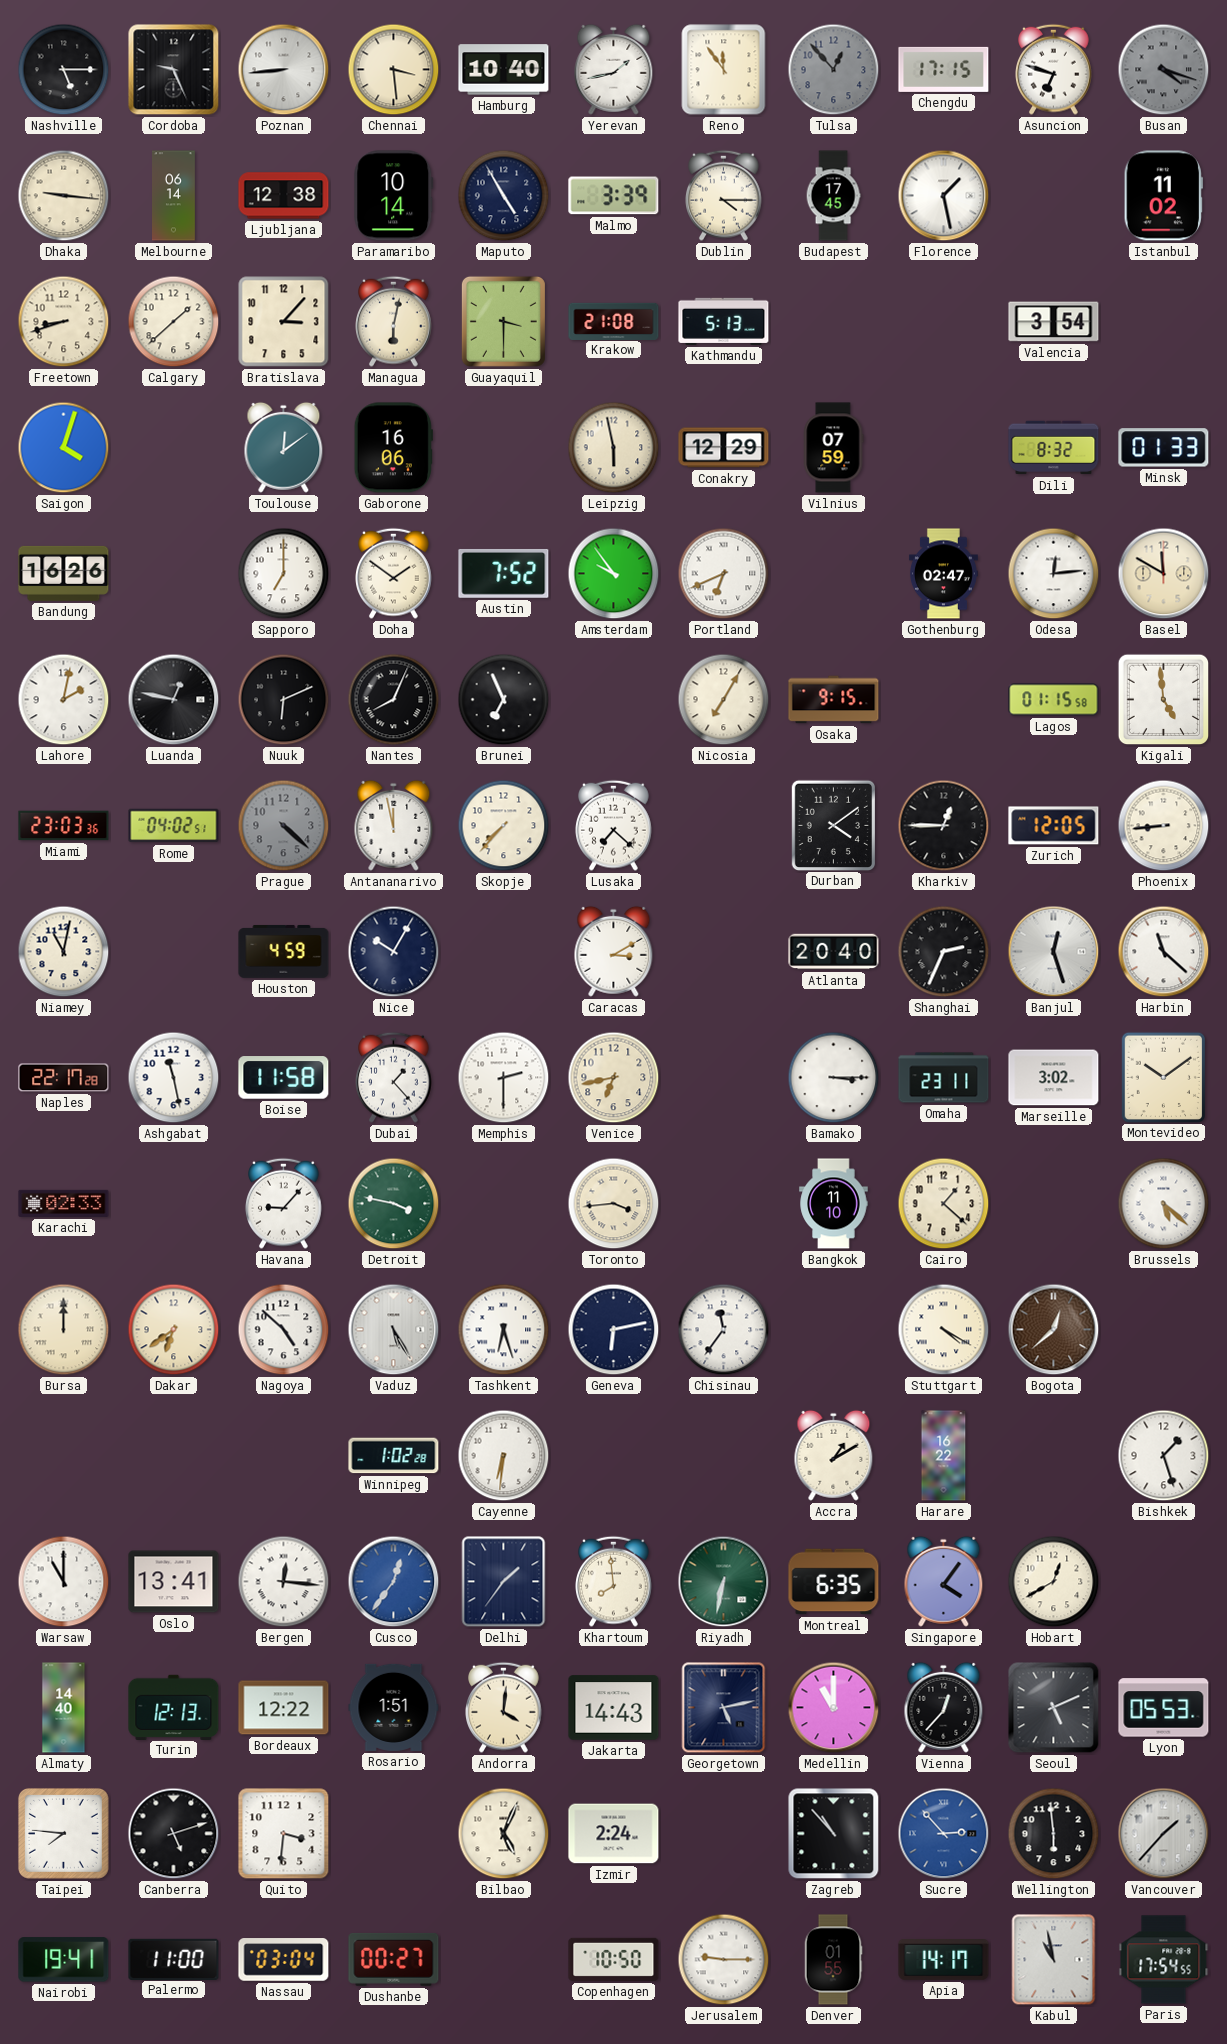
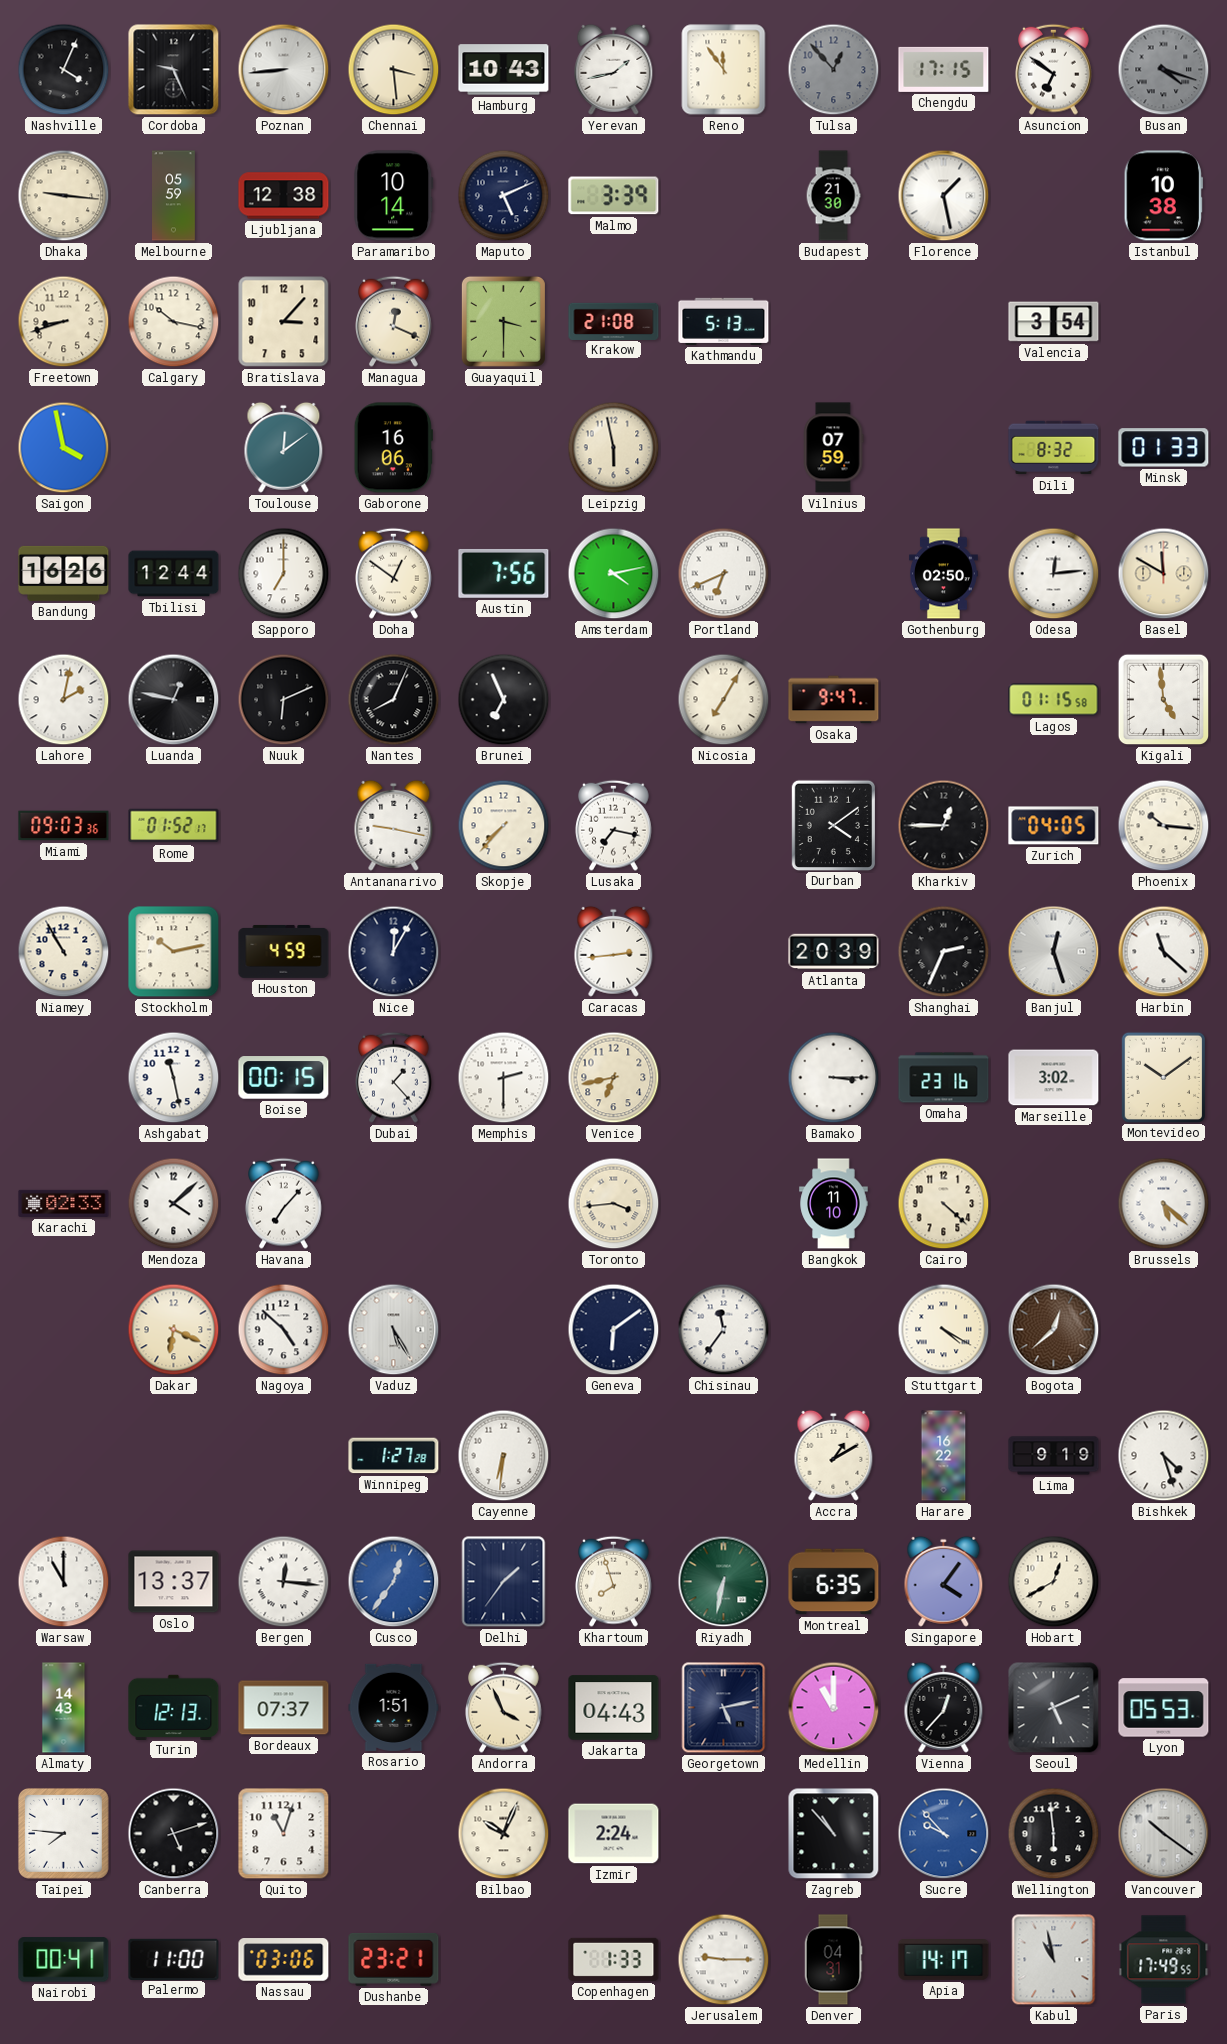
Nashville: 5:15 -> 4:04
Hamburg: 10:40 -> 10:43
Asuncion: 6:48 -> 6:51
Melbourne: 06:14 -> 05:59
Maputo: 4:55 -> 5:11
Dublin: 4:15 -> none
Budapest: 17:45 -> 21:30
Istanbul: 11:02 -> 10:38
Calgary: 1:38 -> 10:17
Managua: 6:02 -> 12:19
Saigon: 4:03 -> 3:58
Conakry: 12:29 -> none
Tbilisi: none -> 12:44
Doha: 1:51 -> 12:51
Austin: 7:52 -> 7:56
Amsterdam: 9:54 -> 4:13
Gothenburg: 02:47 -> 02:50
Osaka: 9:15 -> 9:47
Miami: 23:03 -> 09:03
Rome: 04:02 -> 01:52
Prague: 4:22 -> none
Antananarivo: 11:58 -> 9:17
Lusaka: 7:22 -> 7:17
Zurich: 12:05 -> 04:05
Phoenix: 8:44 -> 10:16
Niamey: 11:02 -> 10:55
Stockholm: none -> 10:13
Nice: 10:05 -> 12:05
Caracas: 3:10 -> 2:44
Atlanta: 20:40 -> 20:39
Naples: 22:17 -> none
Boise: 11:58 -> 00:15
Omaha: 23:11 -> 23:16
Mendoza: none -> 4:08
Havana: 9:07 -> 7:07
Detroit: 3:47 -> none
Cairo: 1:22 -> 4:22
Bursa: 12:00 -> none
Dakar: 6:39 -> 6:19
Tashkent: 6:27 -> none
Geneva: 6:13 -> 6:09
Winnipeg: 1:02 -> 1:27
Lima: none -> 9:19
Bishkek: 1:27 -> 4:27
Oslo: 13:41 -> 13:37
Khartoum: 7:59 -> 7:57
Almaty: 14:40 -> 14:43
Bordeaux: 12:22 -> 07:37
Andorra: 4:01 -> 3:56
Jakarta: 14:43 -> 04:43
Quito: 3:31 -> 11:03
Bilbao: 5:04 -> 10:04
Sucre: 2:53 -> 9:53
Vancouver: 1:37 -> 10:21
Nairobi: 19:41 -> 00:41
Nassau: 03:04 -> 03:06
Dushanbe: 00:27 -> 23:21
Copenhagen: 10:50 -> 1:33
Denver: 01:55 -> 04:31
Paris: 17:54 -> 17:49
